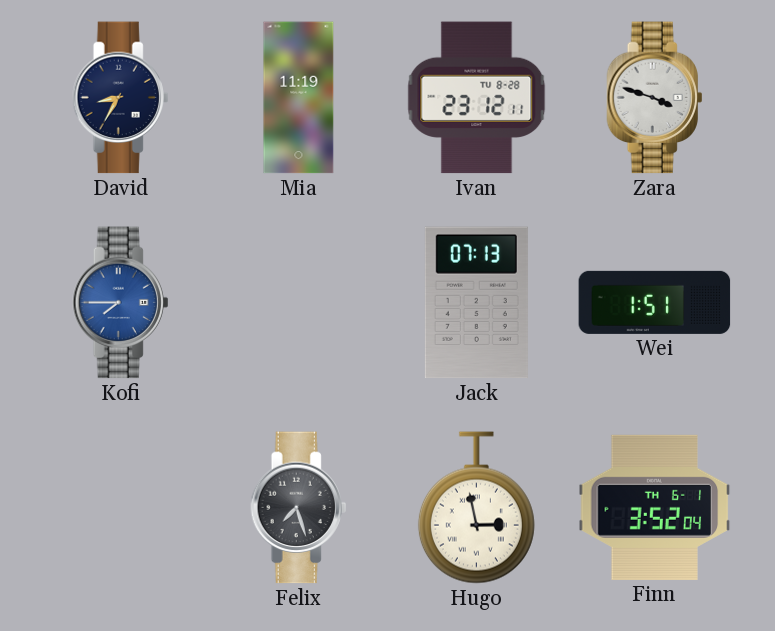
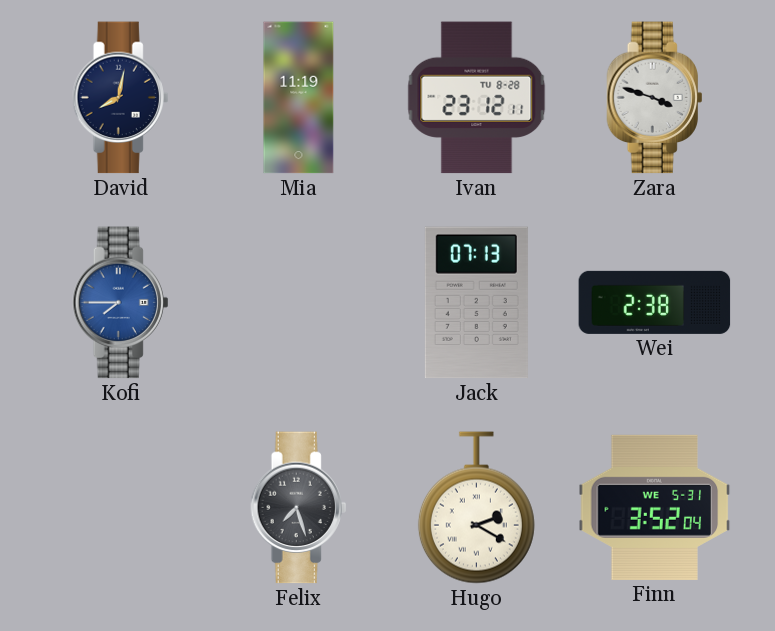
David: 8:35 -> 8:02
Wei: 1:51 -> 2:38
Hugo: 2:58 -> 2:20
Finn date: TH 6-1 -> WE 5-31
